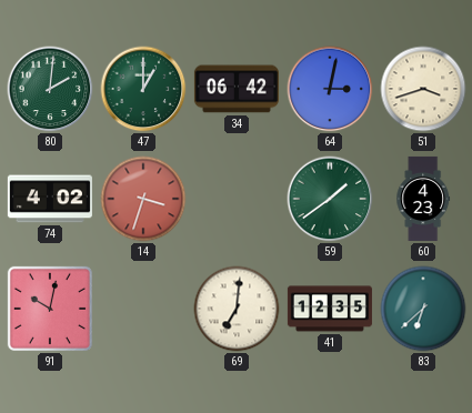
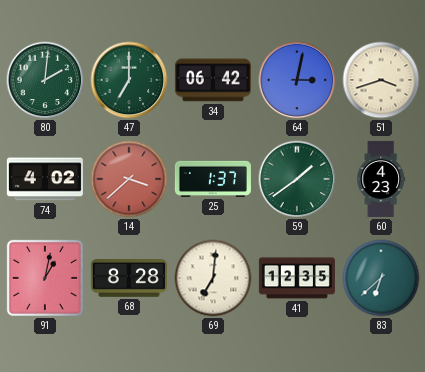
47: 1:00 -> 7:00
14: 3:33 -> 3:38
25: none -> 1:37
91: 10:02 -> 1:02
68: none -> 8:28
